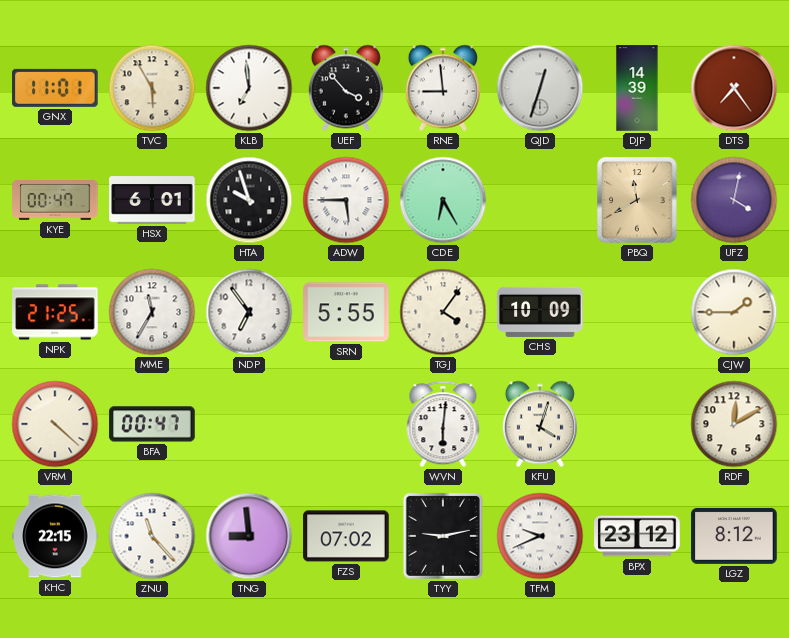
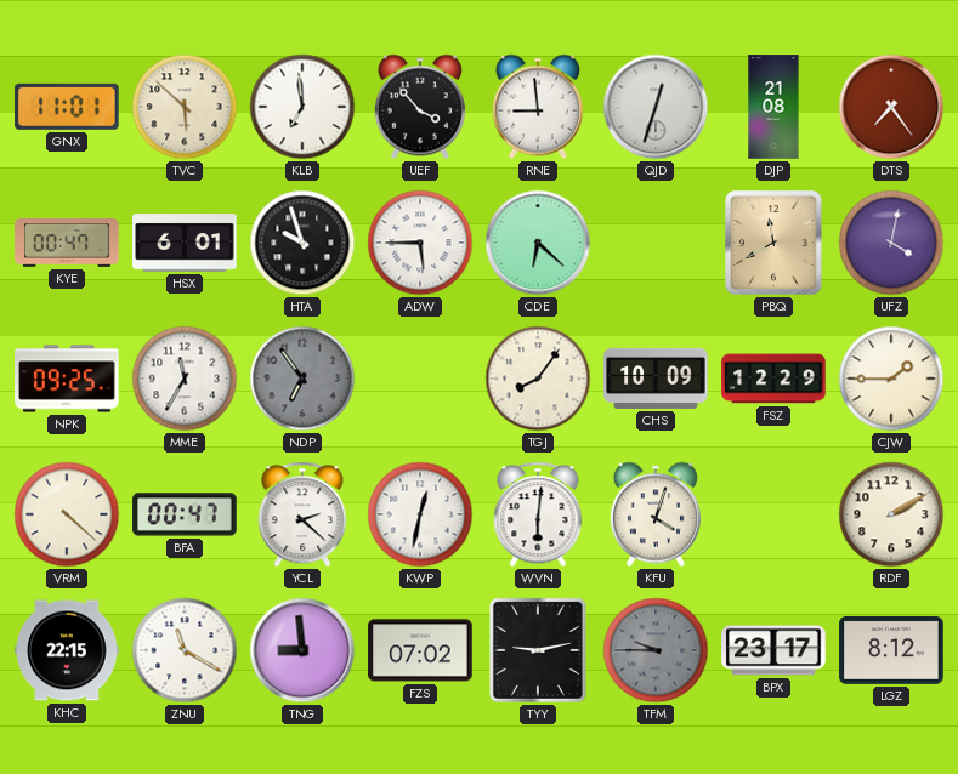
TVC: 5:55 -> 5:52
DJP: 14:39 -> 21:08
CDE: 6:25 -> 6:22
NPK: 21:25 -> 09:25
NDP dial: white -> grey
SRN: 5:55 -> none
TGJ: 4:06 -> 8:06
FSZ: none -> 12:29
YCL: none -> 2:22
KWP: none -> 12:32
RDF: 12:10 -> 2:10
ZNU: 11:23 -> 11:20
TFM: 9:41 -> 9:45
TFM dial: white -> grey
BPX: 23:12 -> 23:17
